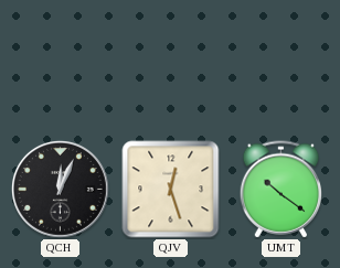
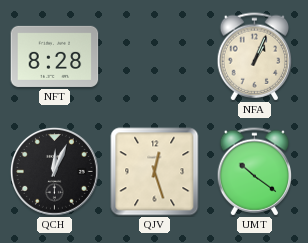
NFT: none -> 8:28
NFA: none -> 1:04
